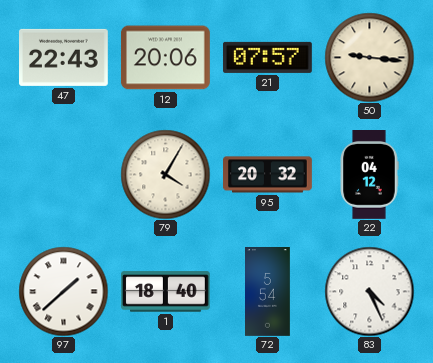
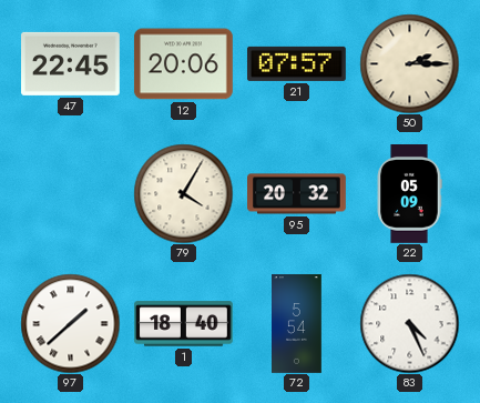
47: 22:43 -> 22:45
50: 9:16 -> 2:15
22: 04:12 -> 05:09
